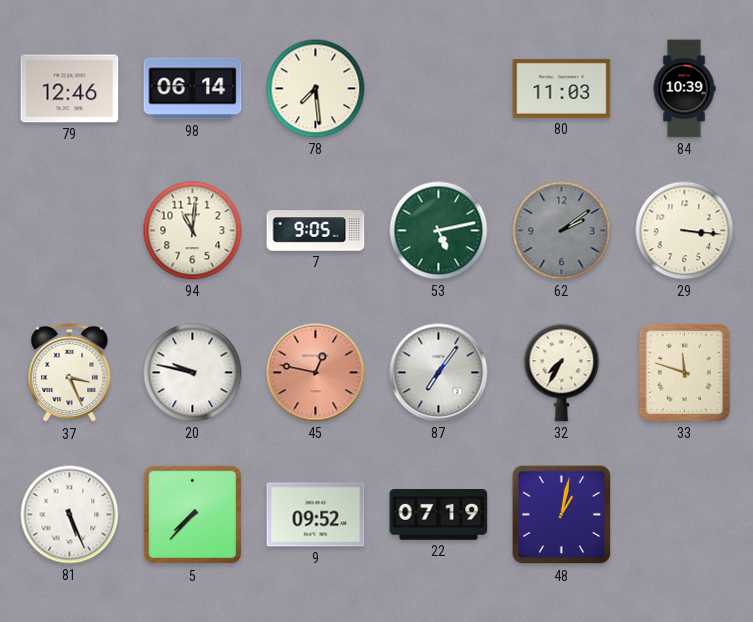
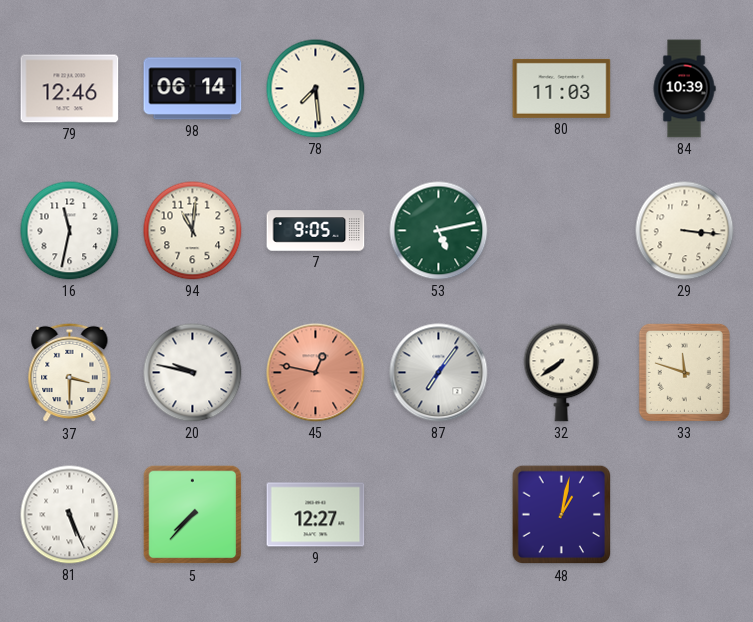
16: none -> 11:32
62: 2:09 -> none
37: 3:26 -> 3:30
32: 7:35 -> 7:39
9: 09:52 -> 12:27
22: 07:19 -> none
